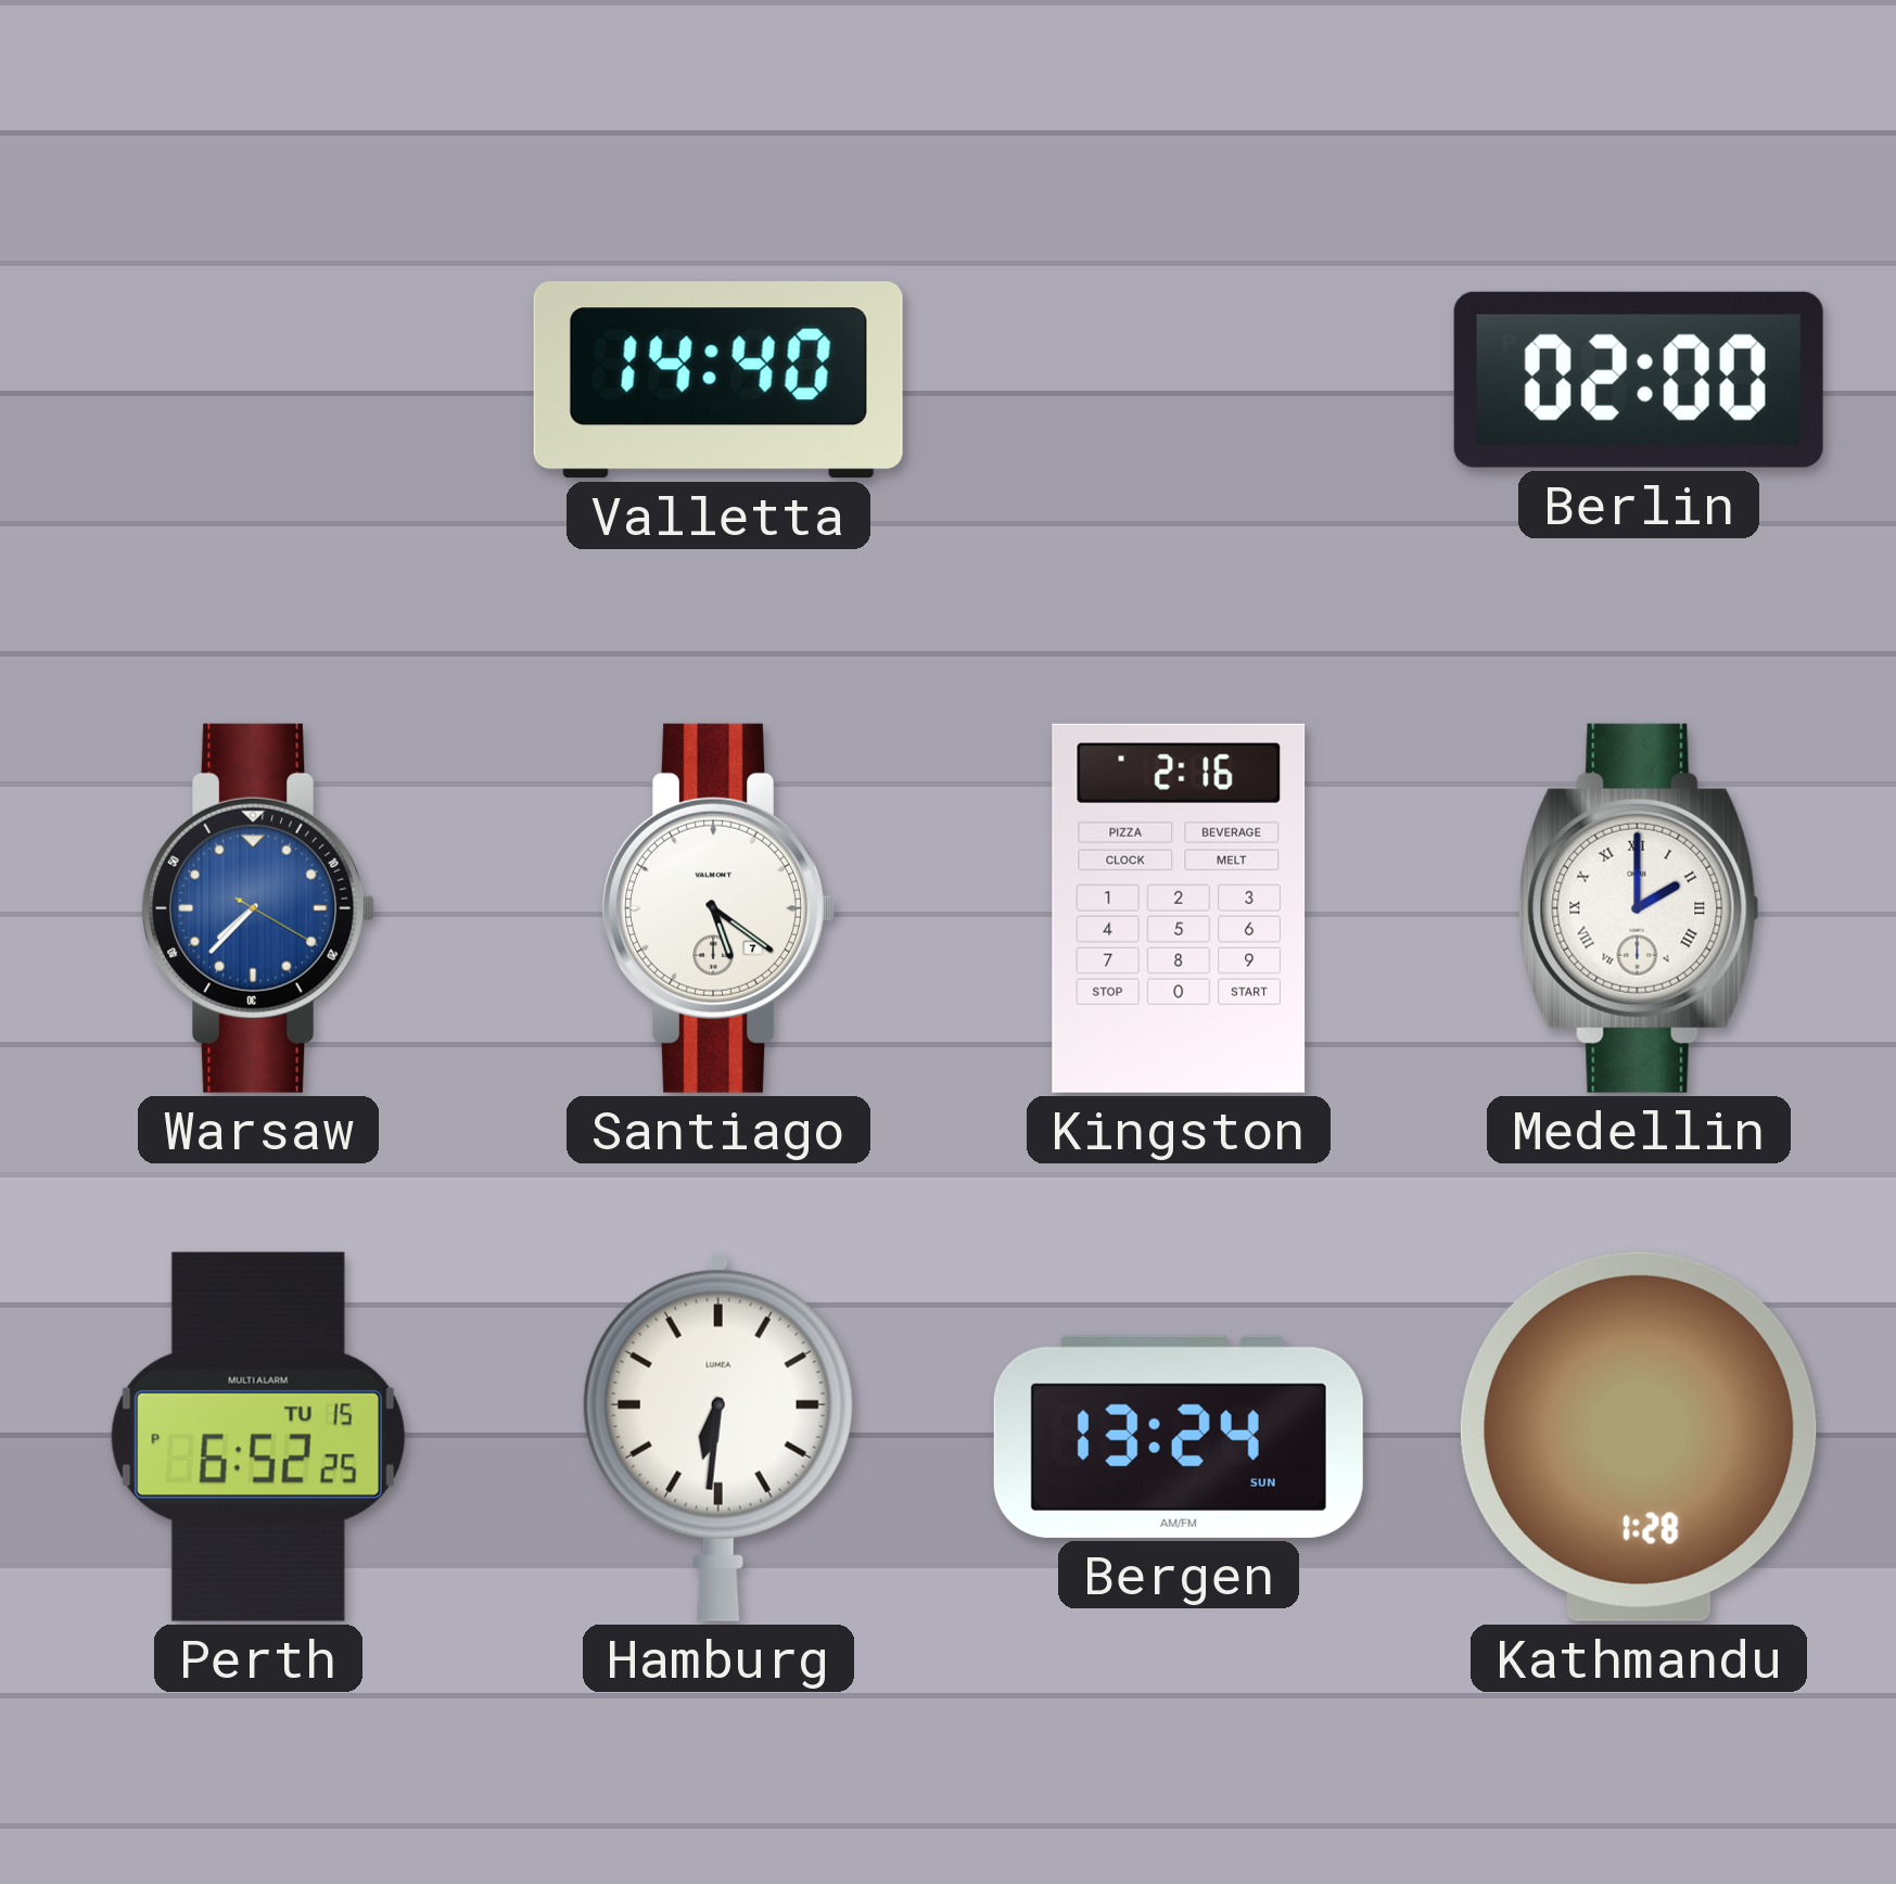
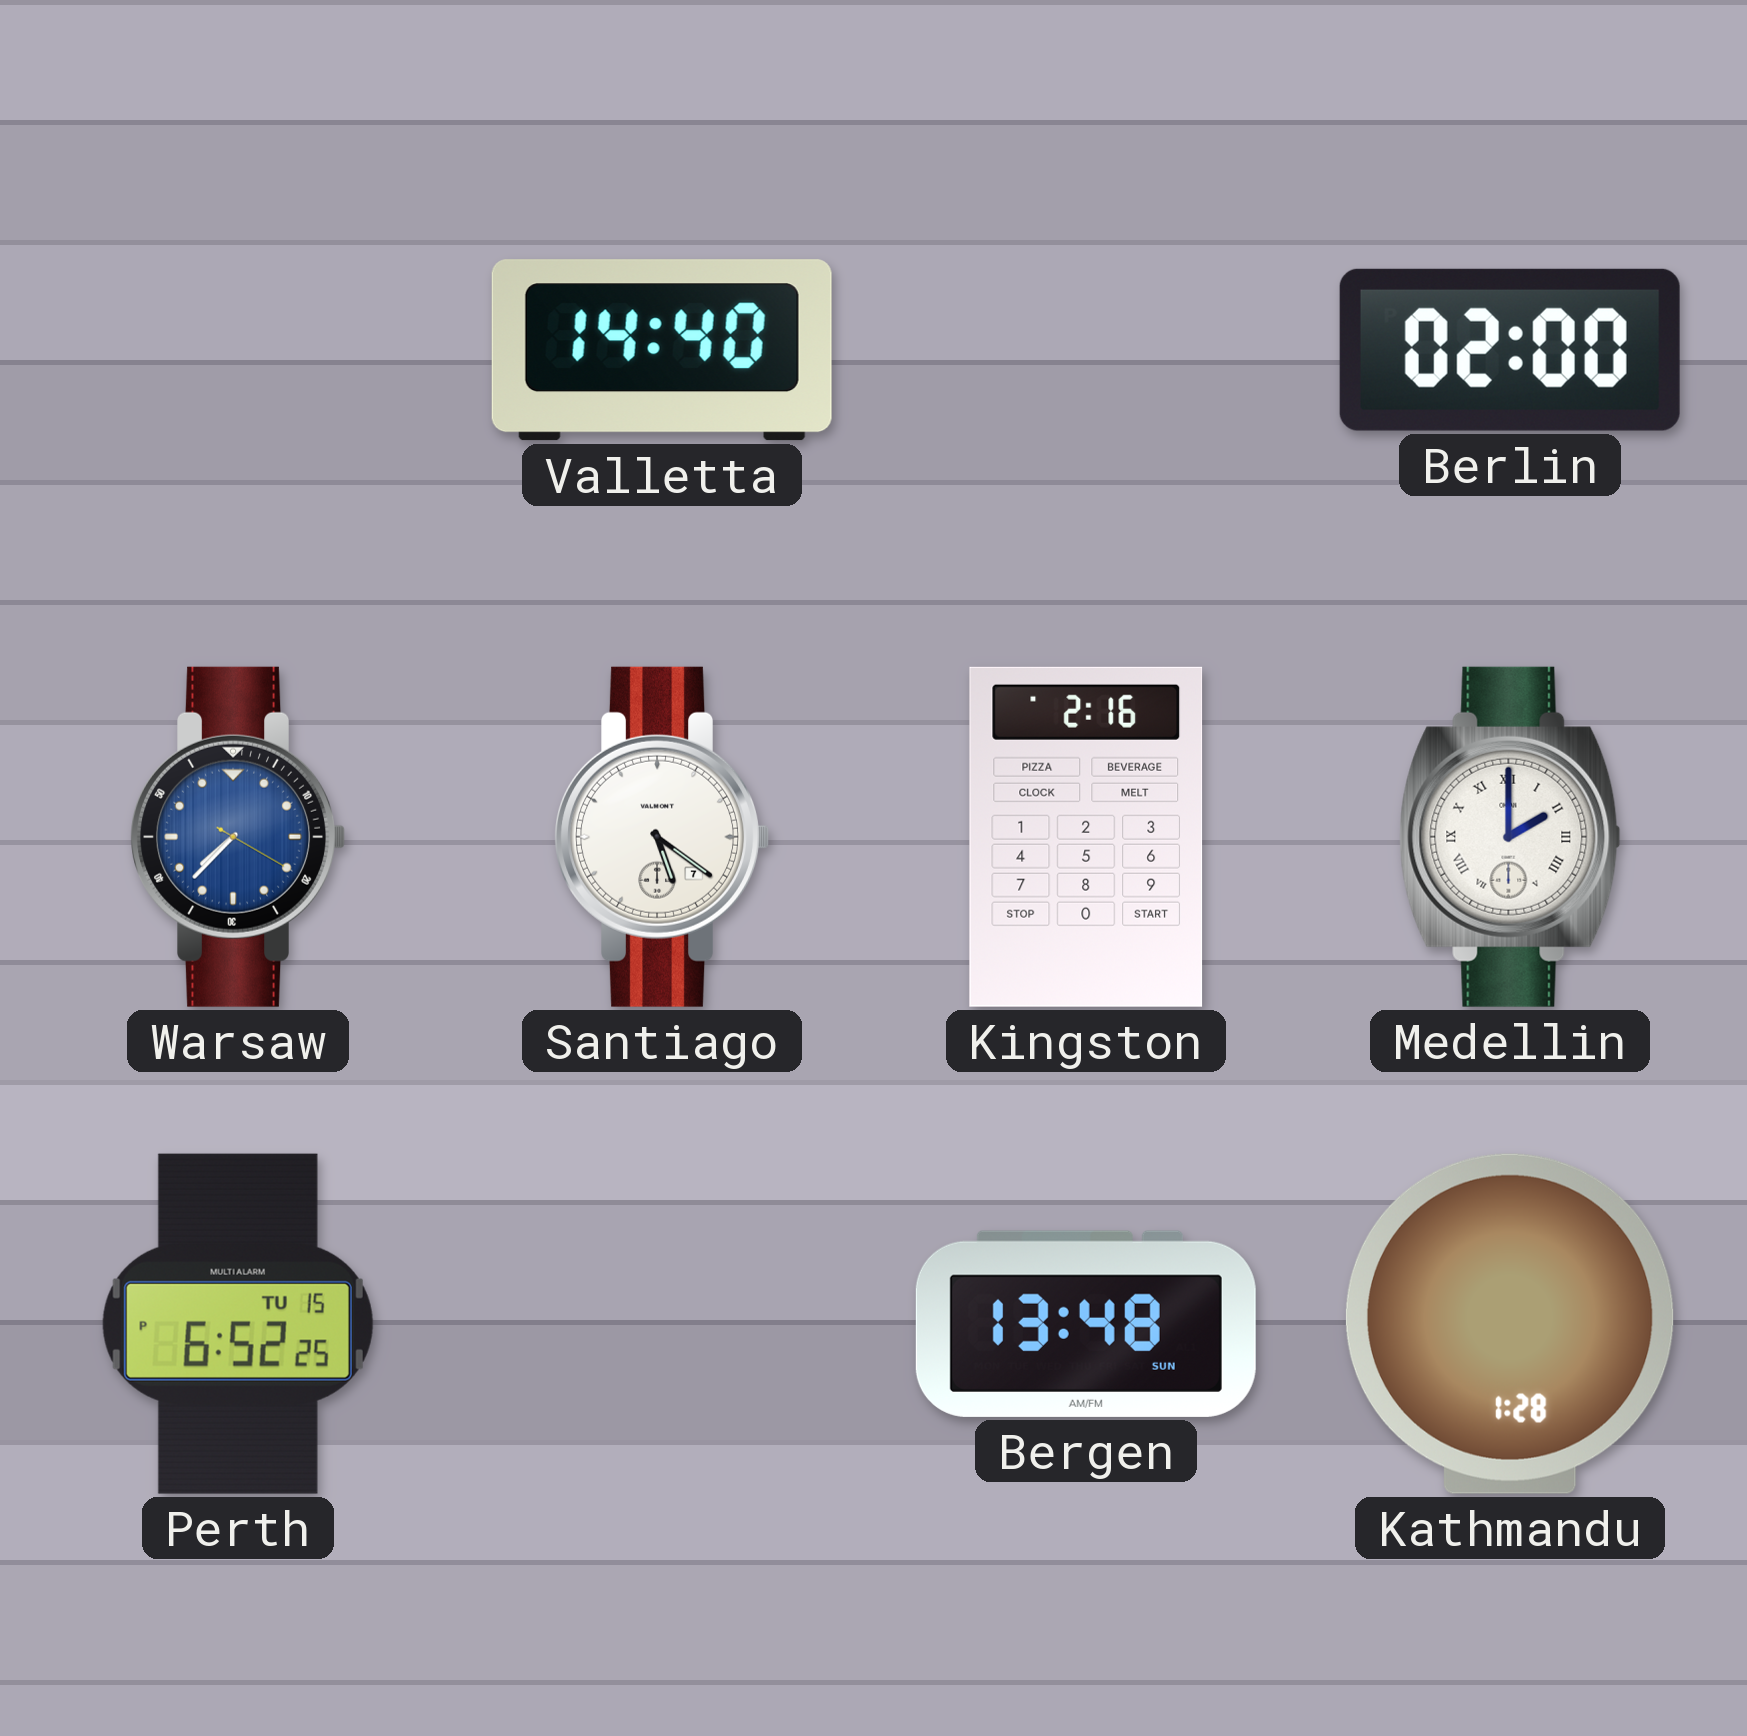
Hamburg: 6:31 -> none
Bergen: 13:24 -> 13:48
